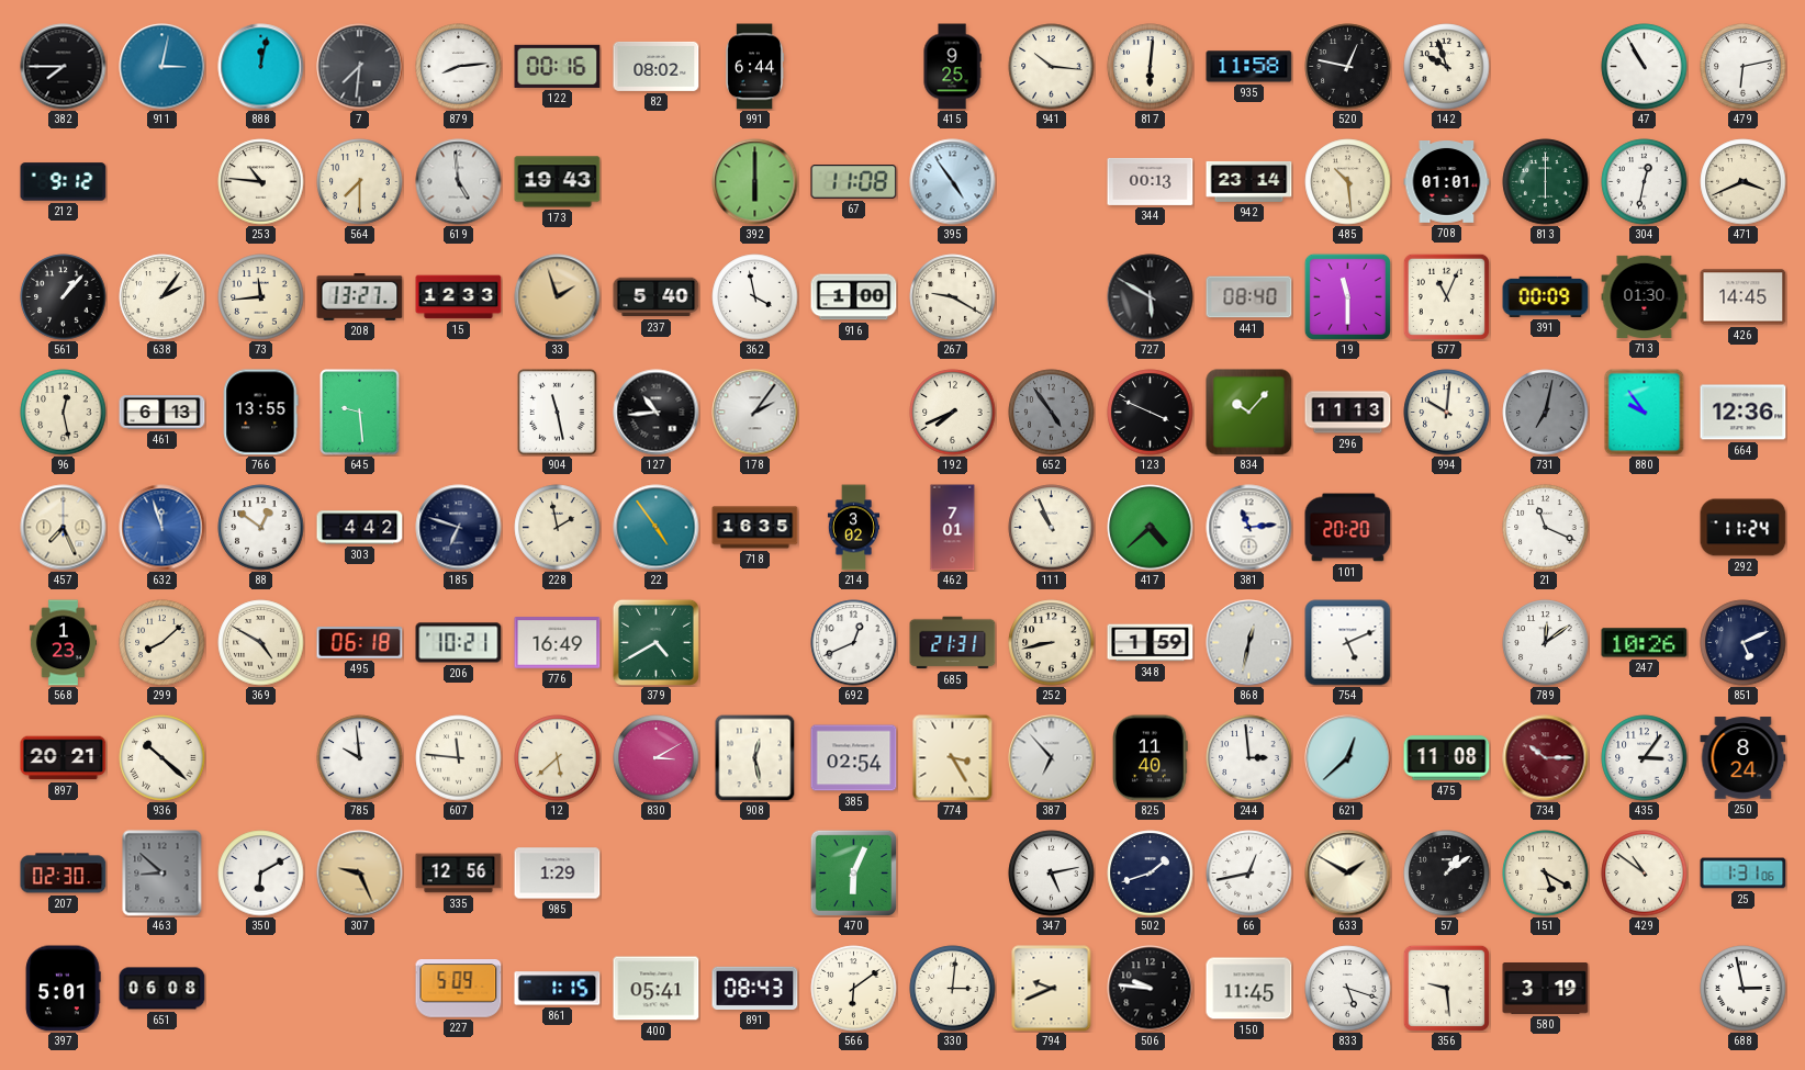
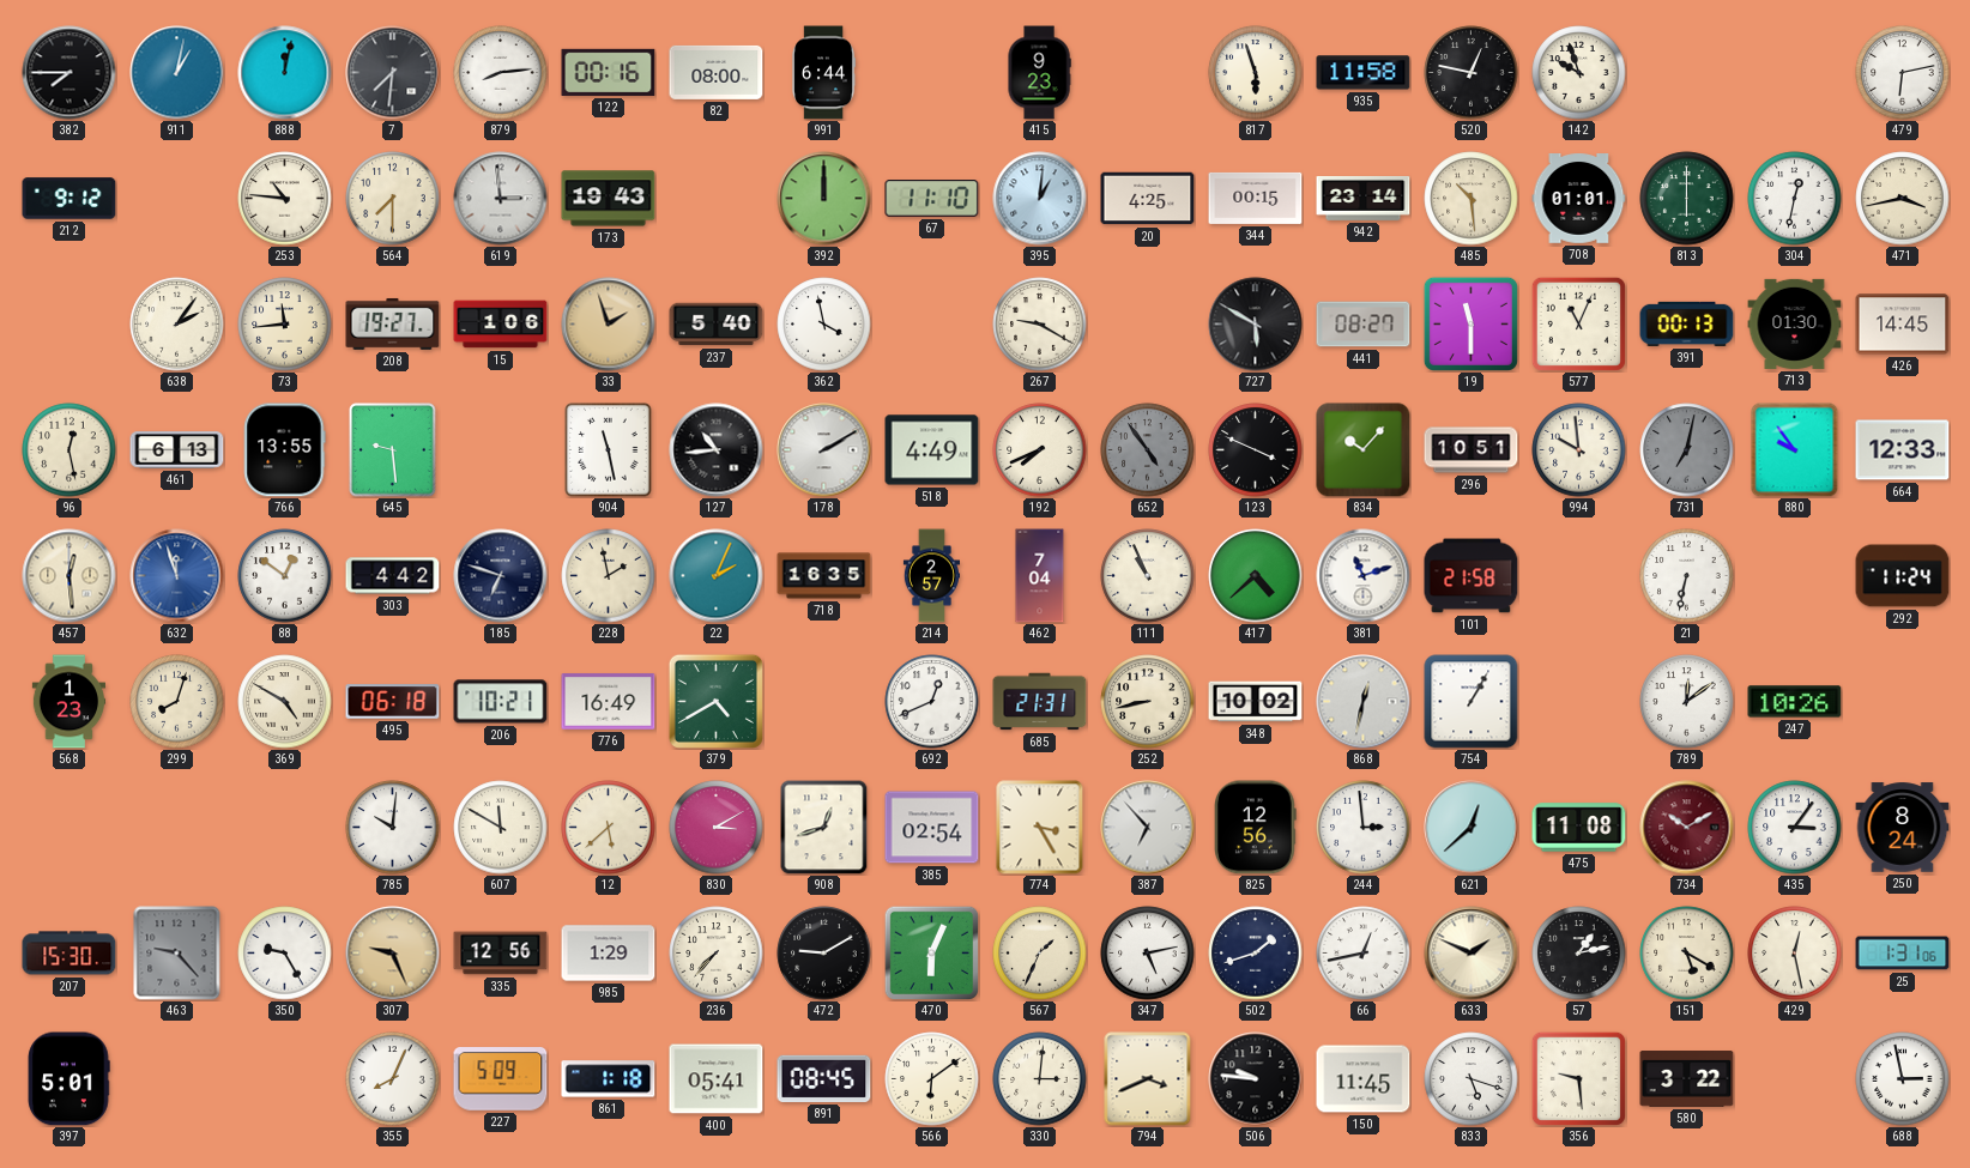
911: 3:02 -> 1:02
82: 08:02 -> 08:00
415: 9:25 -> 9:23
941: 10:16 -> none
817: 6:01 -> 5:57
47: 10:55 -> none
619: 4:59 -> 2:59
392: 6:00 -> 12:00
67: 11:08 -> 11:10
395: 4:54 -> 1:01
20: none -> 4:25
344: 00:13 -> 00:15
471: 3:41 -> 3:43
561: 1:07 -> none
208: 13:27 -> 19:27
15: 12:33 -> 1:06
916: 1:00 -> none
441: 08:40 -> 08:27
391: 00:09 -> 00:13
178: 2:06 -> 2:10
518: none -> 4:49
296: 11:13 -> 10:51
994: 10:01 -> 9:59
664: 12:36 -> 12:33
457: 7:26 -> 12:29
22: 4:54 -> 2:04
214: 3:02 -> 2:57
462: 7:01 -> 7:04
381: 11:14 -> 11:12
101: 20:20 -> 21:58
21: 11:19 -> 6:32
299: 8:08 -> 8:03
348: 1:59 -> 10:02
754: 5:11 -> 1:05
851: 5:11 -> none
897: 20:21 -> none
936: 10:22 -> none
785: 9:59 -> 10:01
607: 11:46 -> 11:50
908: 12:28 -> 12:42
825: 11:40 -> 12:56
734: 10:15 -> 10:10
207: 02:30 -> 15:30
463: 8:52 -> 9:23
350: 6:10 -> 9:25
236: none -> 7:37
472: none -> 9:10
567: none -> 1:34
633: 1:50 -> 1:49
57: 1:09 -> 1:13
429: 10:51 -> 12:28
651: 06:08 -> none
355: none -> 8:04
861: 1:15 -> 1:18
891: 08:43 -> 08:45
794: 9:41 -> 3:41
580: 3:19 -> 3:22
